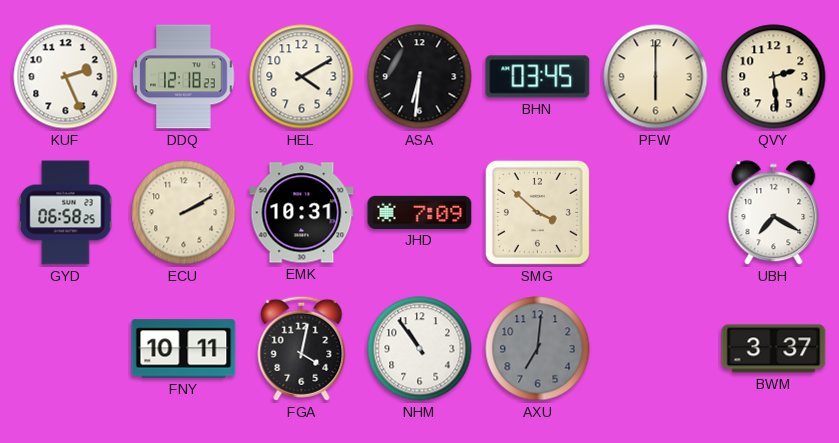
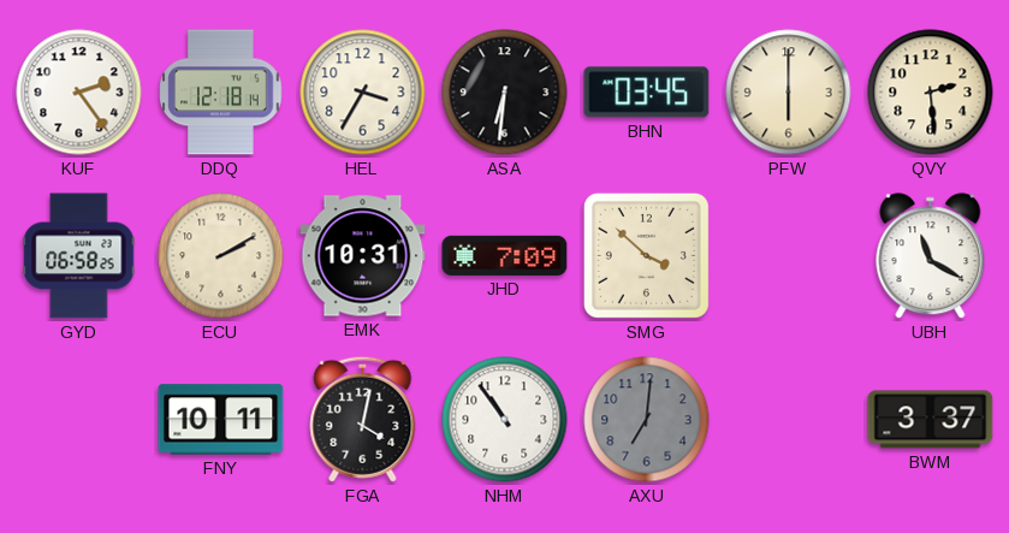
KUF: 2:26 -> 2:24
DDQ: 12:18:23 -> 12:18:14
HEL: 4:10 -> 3:35
UBH: 7:20 -> 11:20
